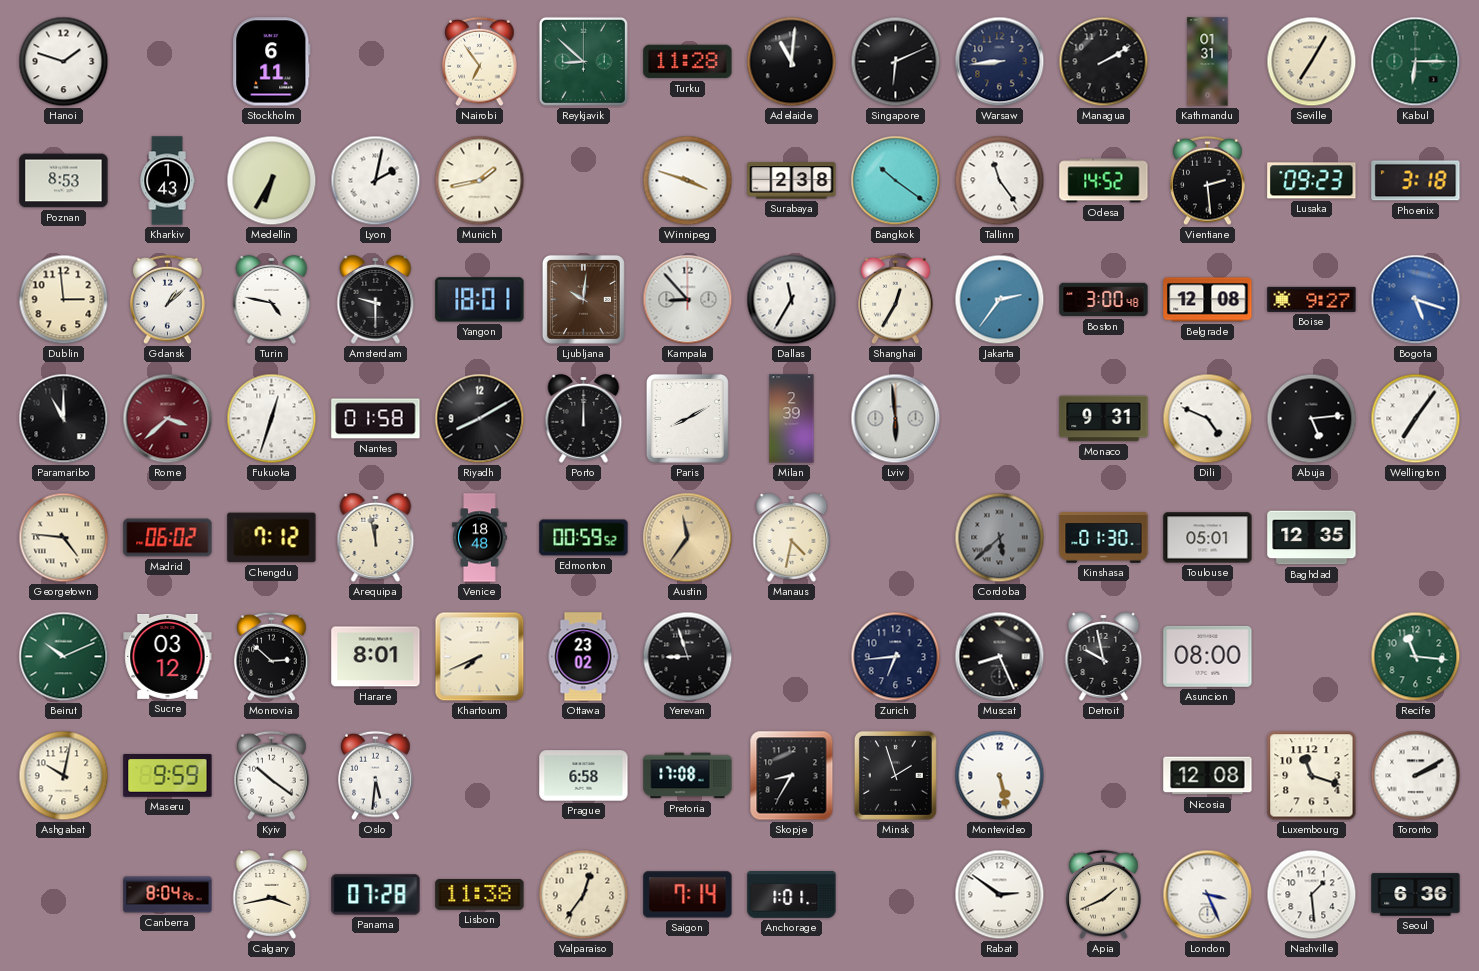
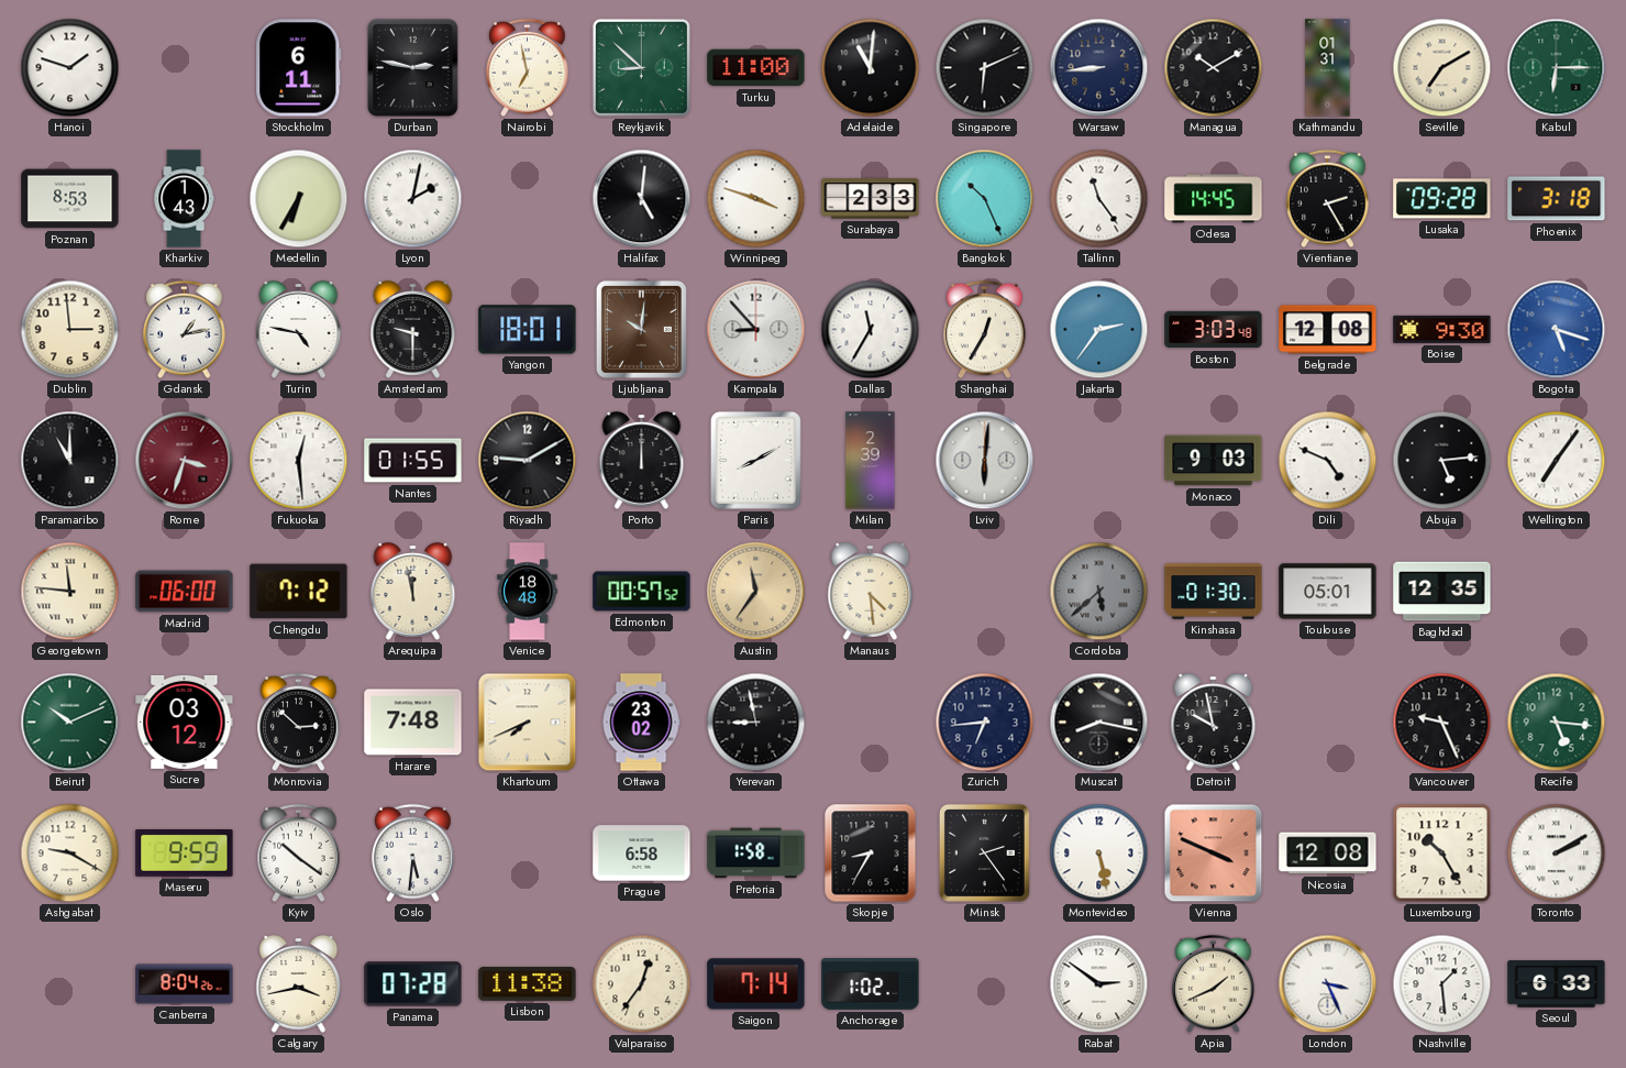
Durban: none -> 2:47
Nairobi: 6:54 -> 6:58
Turku: 11:28 -> 11:00
Managua: 2:10 -> 10:10
Seville: 7:05 -> 7:10
Munich: 1:43 -> none
Halifax: none -> 5:01
Surabaya: 2:38 -> 2:33
Bangkok: 10:21 -> 10:26
Odesa: 14:52 -> 14:45
Vientiane: 2:29 -> 2:25
Lusaka: 09:23 -> 09:28
Gdansk: 1:08 -> 1:13
Boston: 3:00 -> 3:03
Boise: 9:27 -> 9:30
Rome: 3:38 -> 3:33
Fukuoka: 12:33 -> 12:29
Nantes: 01:58 -> 01:55
Riyadh: 8:10 -> 9:10
Lviv: 5:59 -> 6:01
Monaco: 9:31 -> 9:03
Georgetown: 4:46 -> 11:46
Madrid: 06:02 -> 06:00
Edmonton: 00:59 -> 00:57
Manaus: 4:32 -> 4:29
Harare: 8:01 -> 7:48
Yerevan: 8:57 -> 8:58
Muscat: 8:26 -> 8:17
Asuncion: 08:00 -> none
Vancouver: none -> 9:26
Recife: 11:16 -> 5:16
Ashgabat: 10:02 -> 9:20
Pretoria: 17:08 -> 1:58
Minsk: 1:57 -> 2:24
Vienna: none -> 3:49
Luxembourg: 11:18 -> 10:25
Anchorage: 1:01 -> 1:02
Seoul: 6:36 -> 6:33
